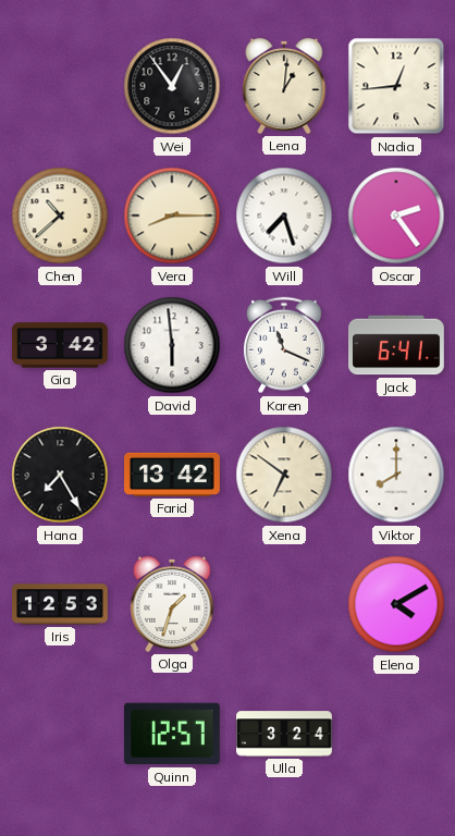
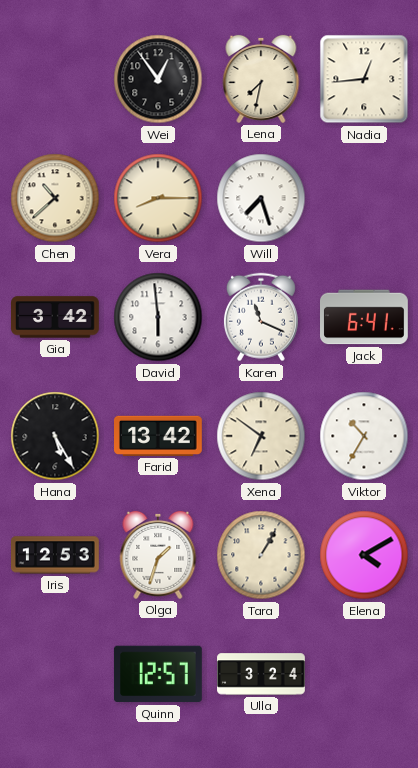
Lena: 1:01 -> 7:32
Oscar: 2:24 -> none
Hana: 7:25 -> 5:25
Viktor: 8:00 -> 10:35
Tara: none -> 1:05
